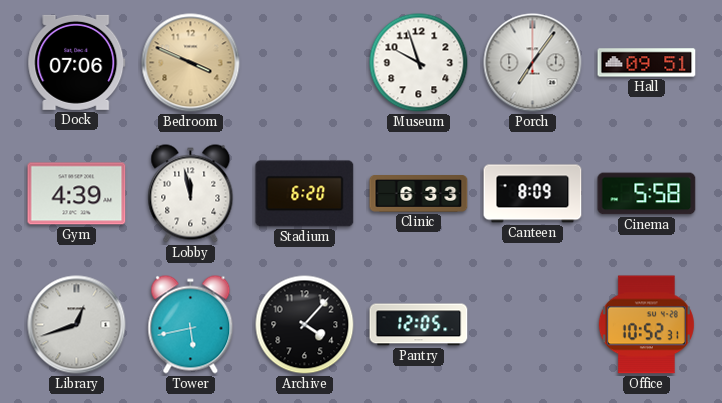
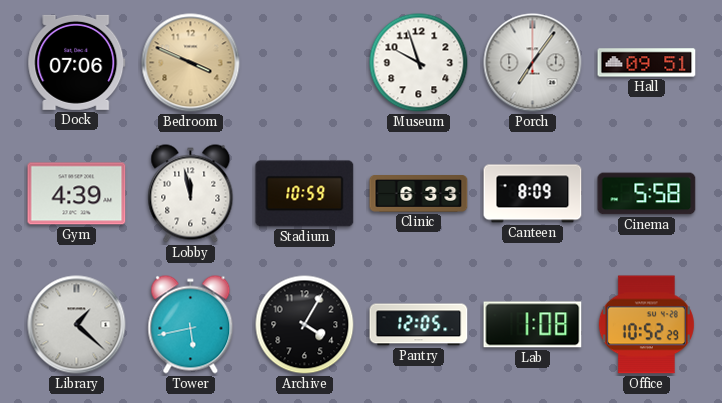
Stadium: 6:20 -> 10:59
Library: 12:42 -> 1:22
Archive: 4:07 -> 4:05
Lab: none -> 1:08
Office: 10:52:31 -> 10:52:29
